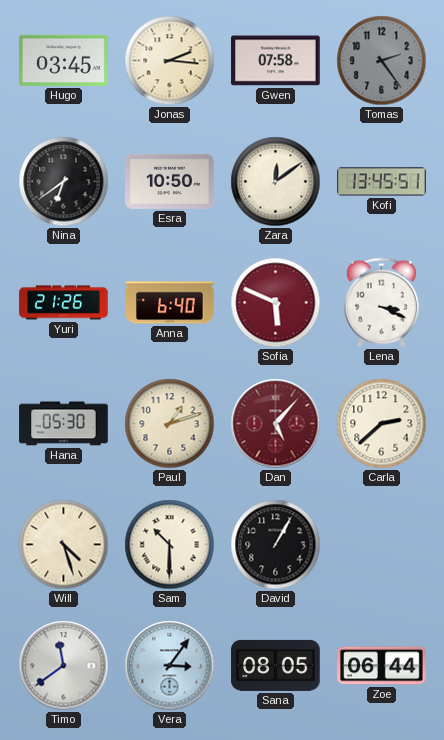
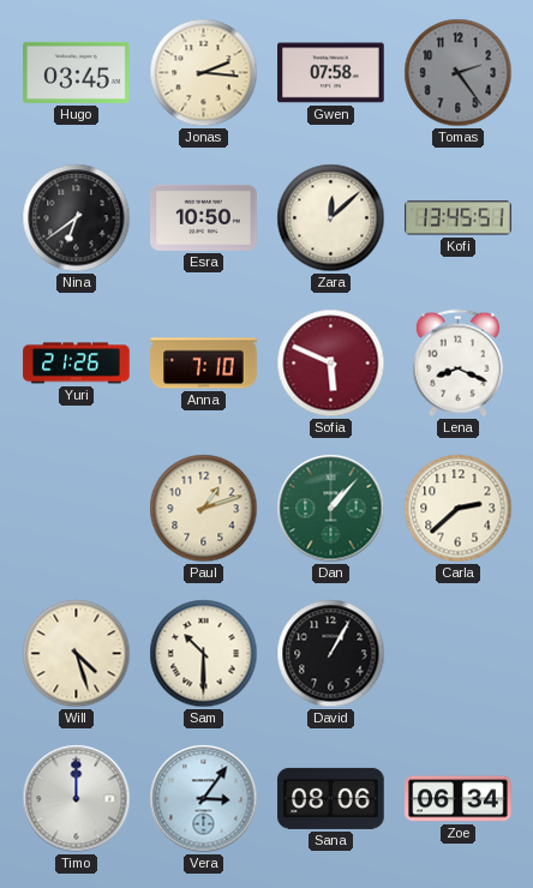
Zara: 12:09 -> 12:08
Anna: 6:40 -> 7:10
Lena: 3:19 -> 8:19
Hana: 05:30 -> none
Dan: 5:07 -> 1:07
Dan dial: burgundy -> green
Timo: 11:39 -> 12:00
Sana: 08:05 -> 08:06
Zoe: 06:44 -> 06:34
